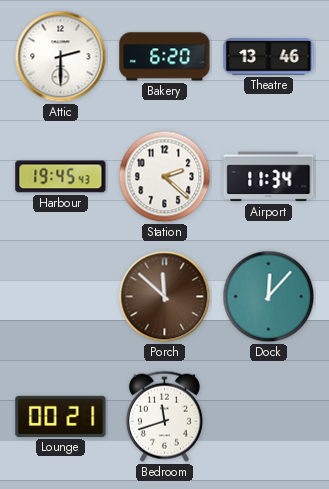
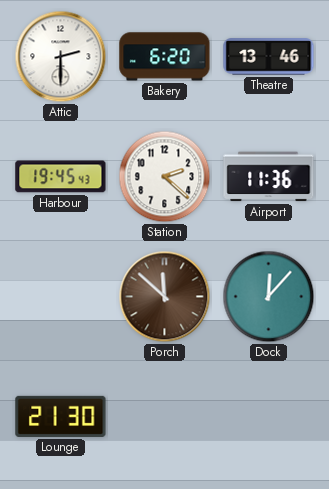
Airport: 11:34 -> 11:36
Lounge: 00:21 -> 21:30
Bedroom: 11:42 -> none
